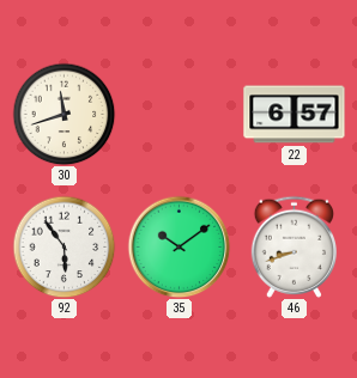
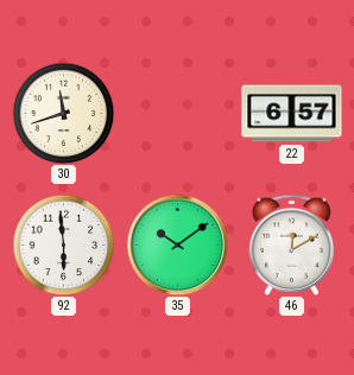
92: 5:54 -> 5:59
46: 8:42 -> 12:10
